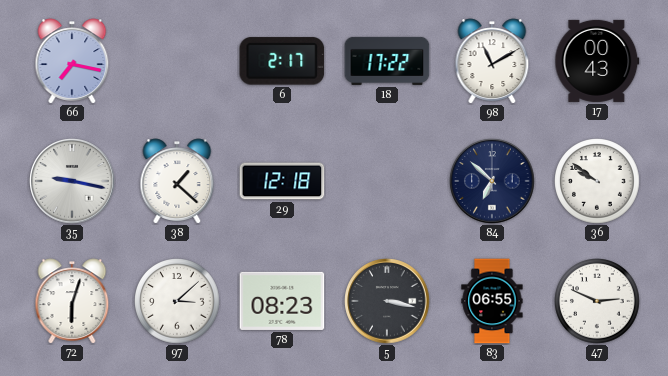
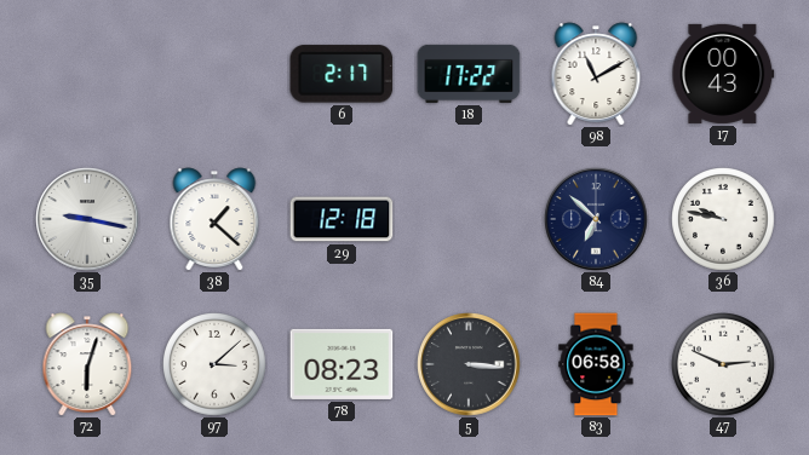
66: 7:17 -> none
36: 9:51 -> 9:47
5: 3:17 -> 3:16
83: 06:55 -> 06:58
